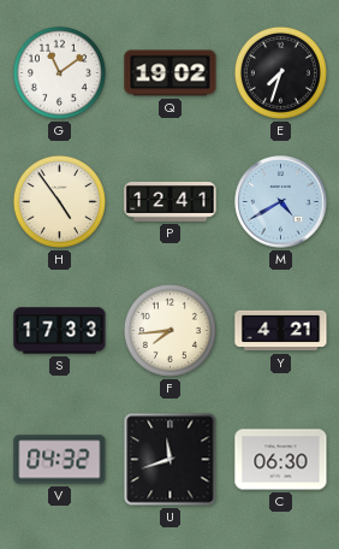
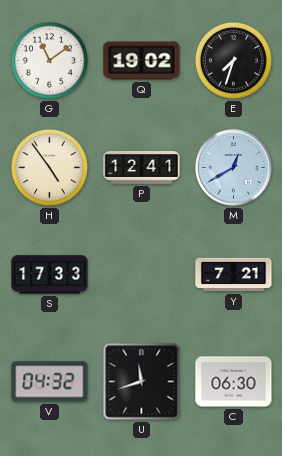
M: 4:40 -> 12:40
F: 7:44 -> none
Y: 4:21 -> 7:21
